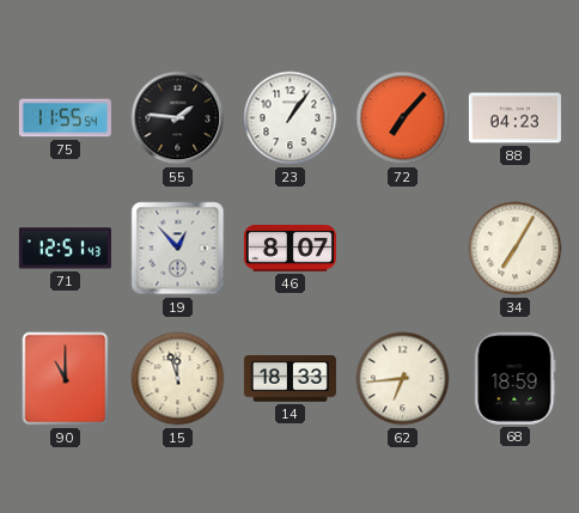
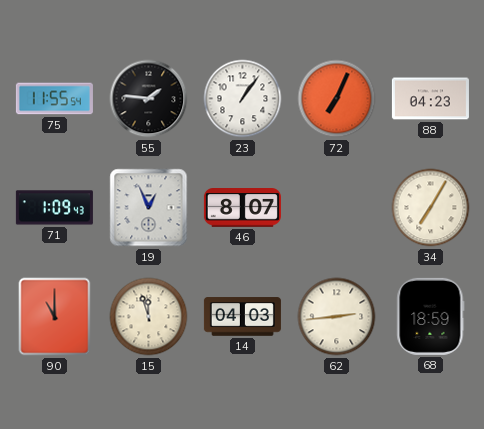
72: 7:07 -> 7:04
71: 12:51 -> 1:09
19: 12:53 -> 12:56
14: 18:33 -> 04:03
62: 6:44 -> 2:44
